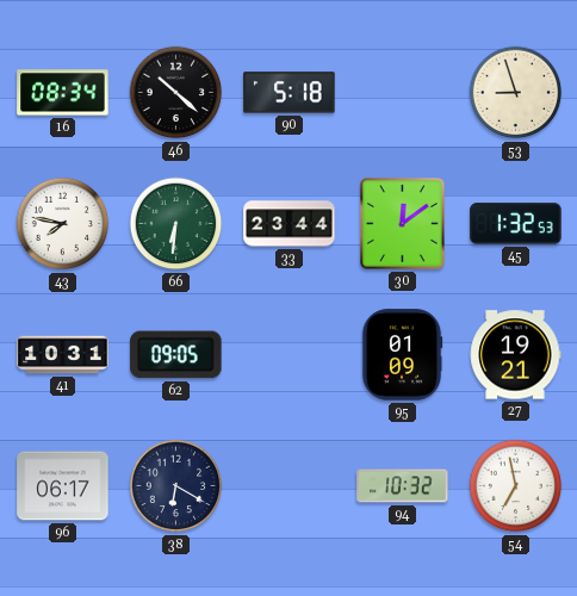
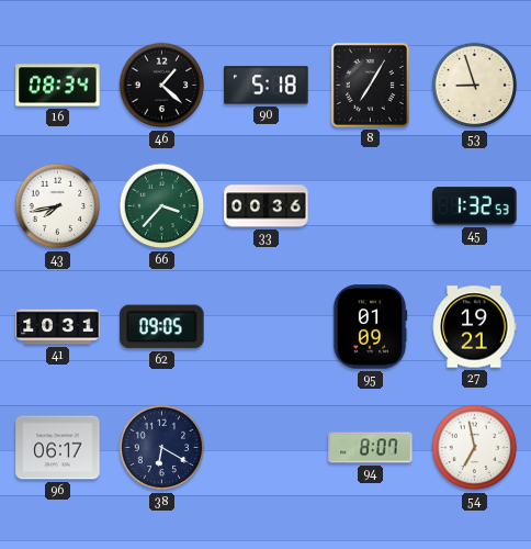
46: 10:22 -> 1:22
8: none -> 7:05
43: 7:47 -> 7:43
66: 6:31 -> 3:37
33: 23:44 -> 00:36
30: 12:09 -> none
94: 10:32 -> 8:07
